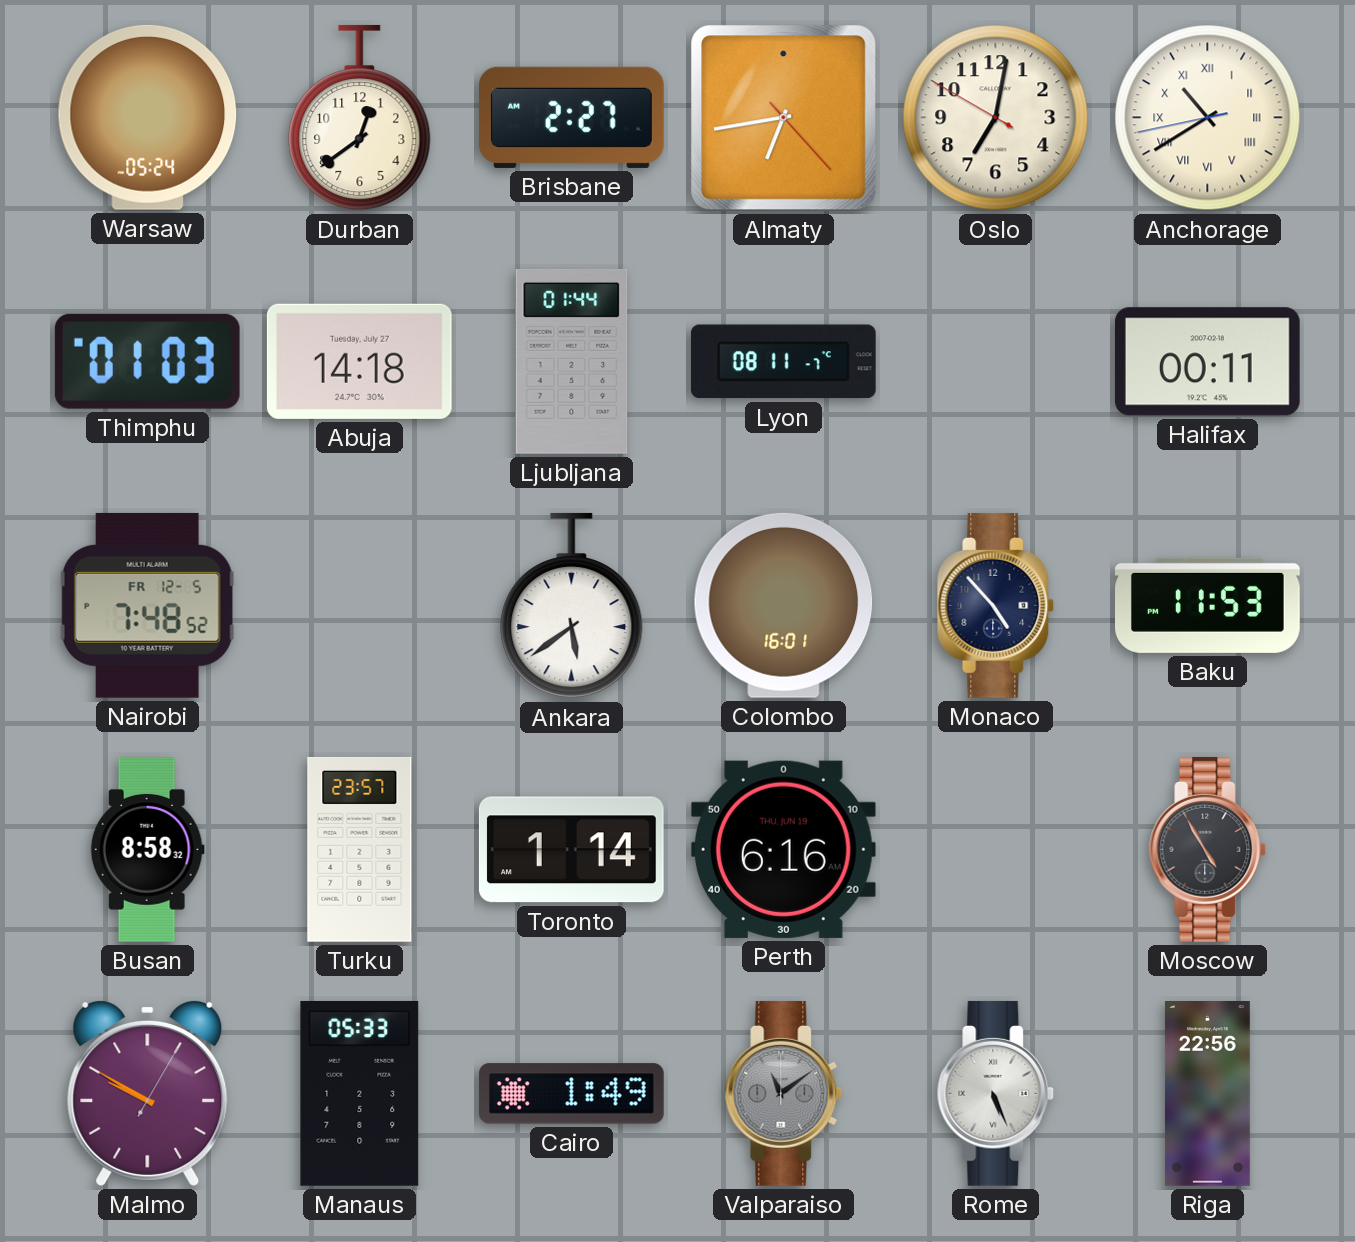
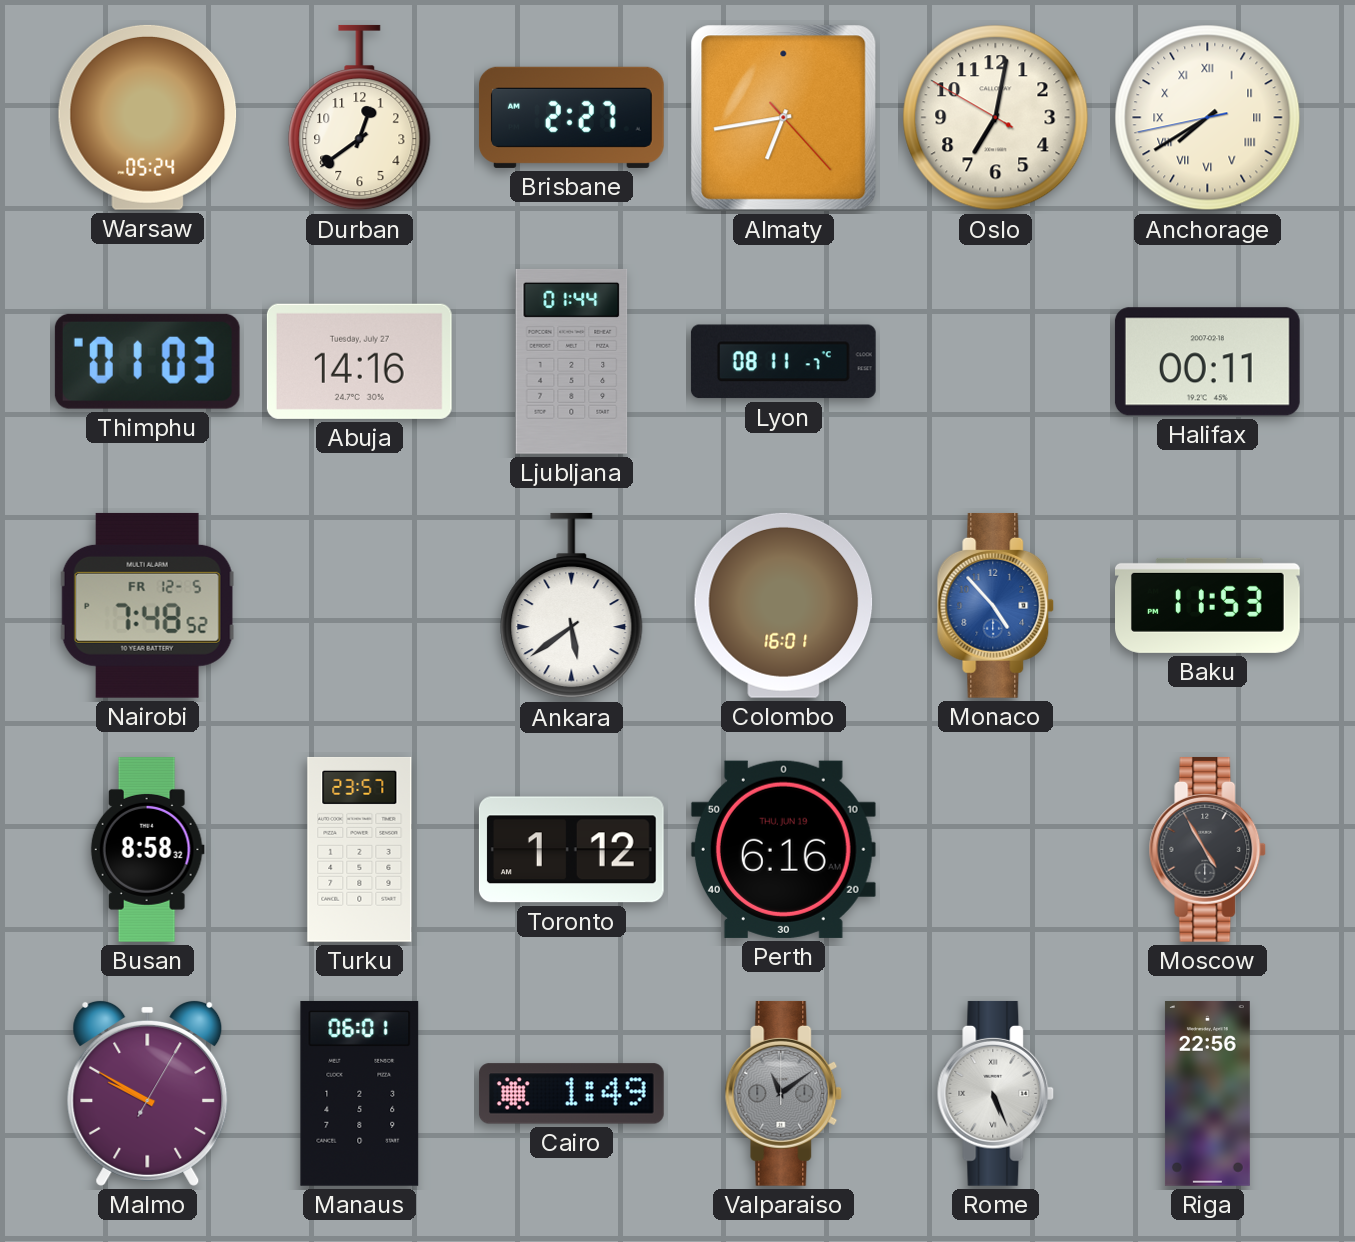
Anchorage: 10:39 -> 7:39
Abuja: 14:18 -> 14:16
Monaco dial: navy -> blue
Toronto: 1:14 -> 1:12
Manaus: 05:33 -> 06:01
